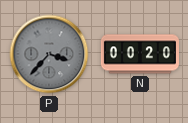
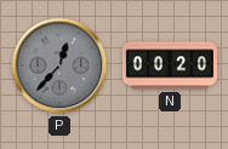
P: 3:37 -> 12:37
